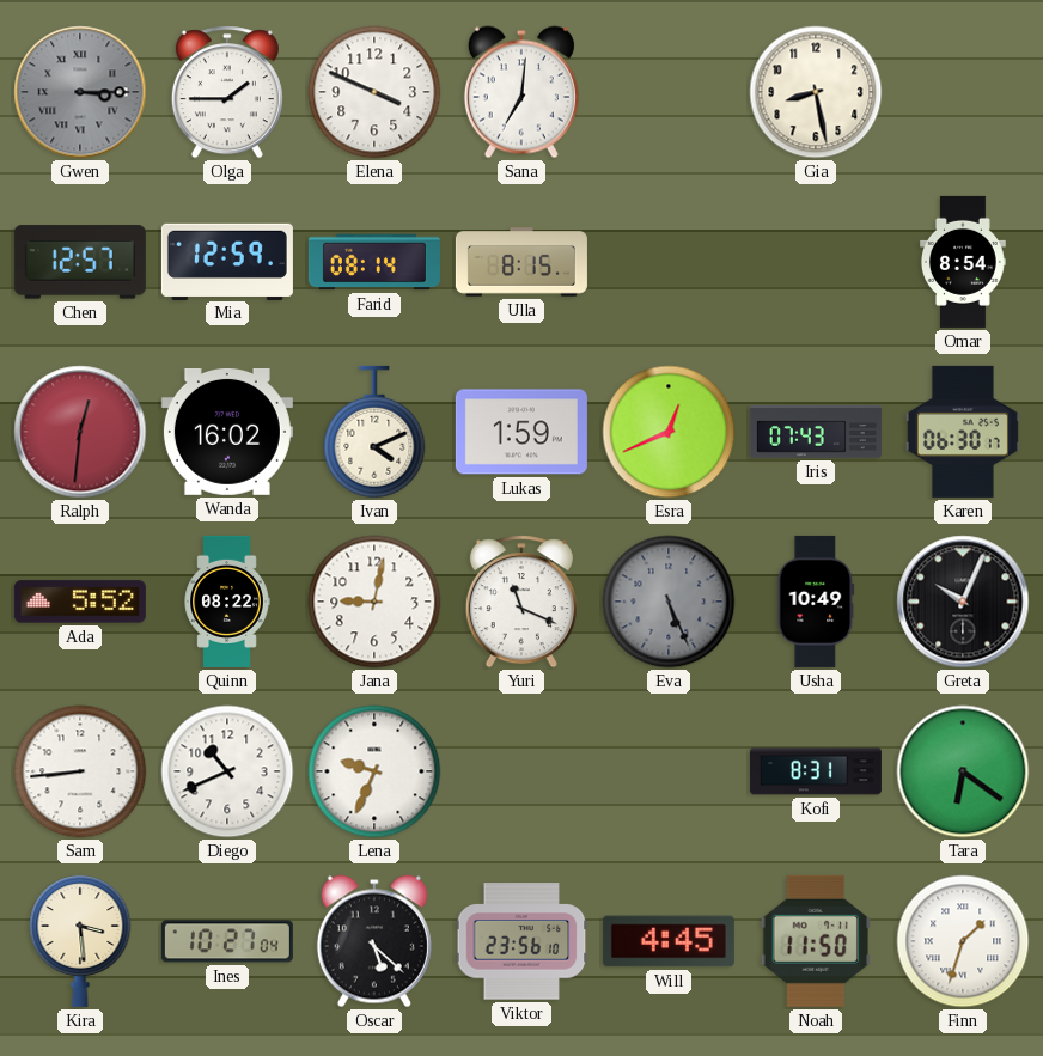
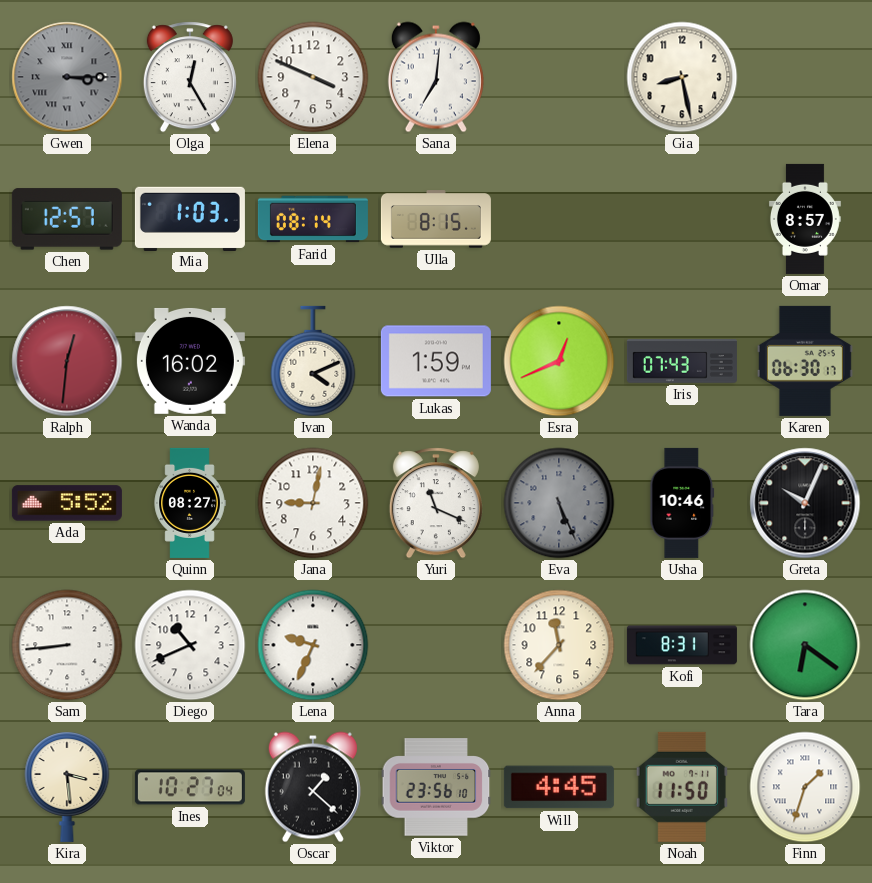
Olga: 1:45 -> 12:25
Mia: 12:59 -> 1:03
Omar: 8:54 -> 8:57
Quinn: 08:22 -> 08:27
Usha: 10:49 -> 10:46
Anna: none -> 11:37
Oscar: 5:22 -> 1:22
